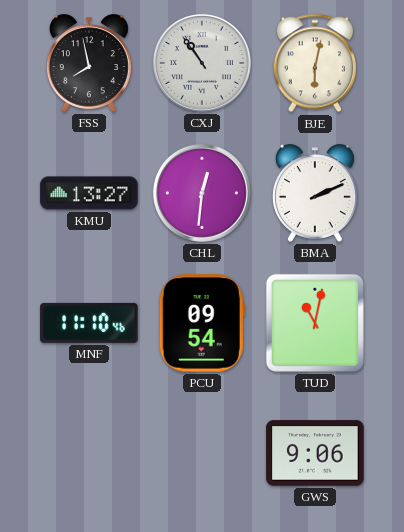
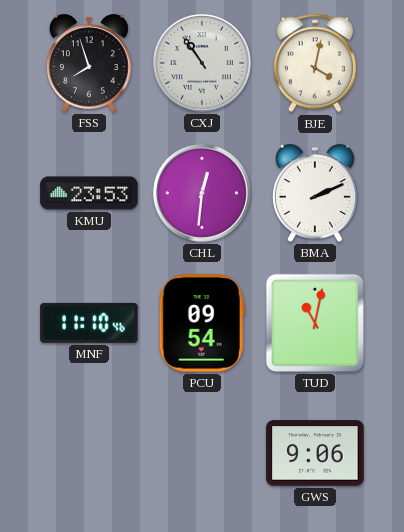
FSS: 7:58 -> 7:57
BJE: 6:02 -> 4:02
KMU: 13:27 -> 23:53
